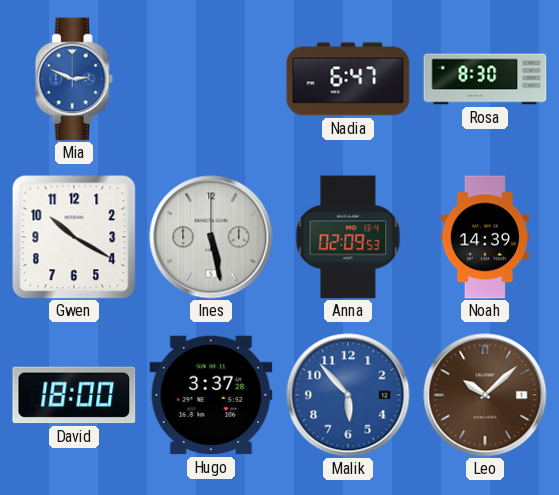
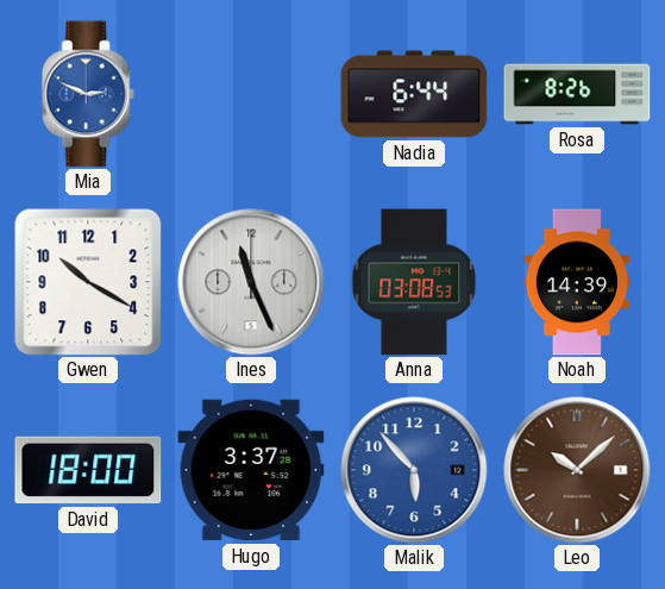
Nadia: 6:47 -> 6:44
Rosa: 8:30 -> 8:26
Ines: 5:28 -> 11:26
Anna: 02:09 -> 03:08
